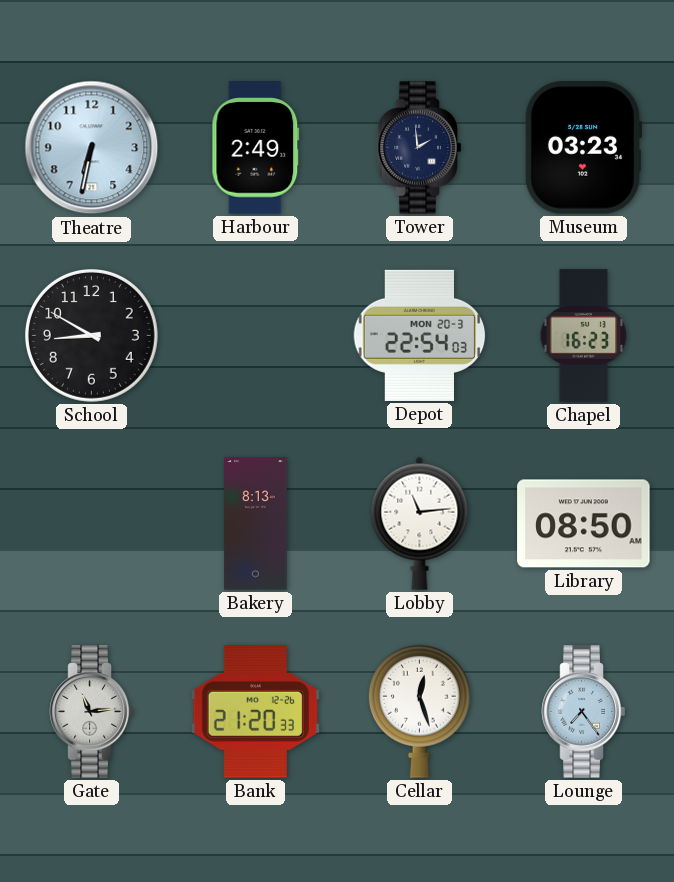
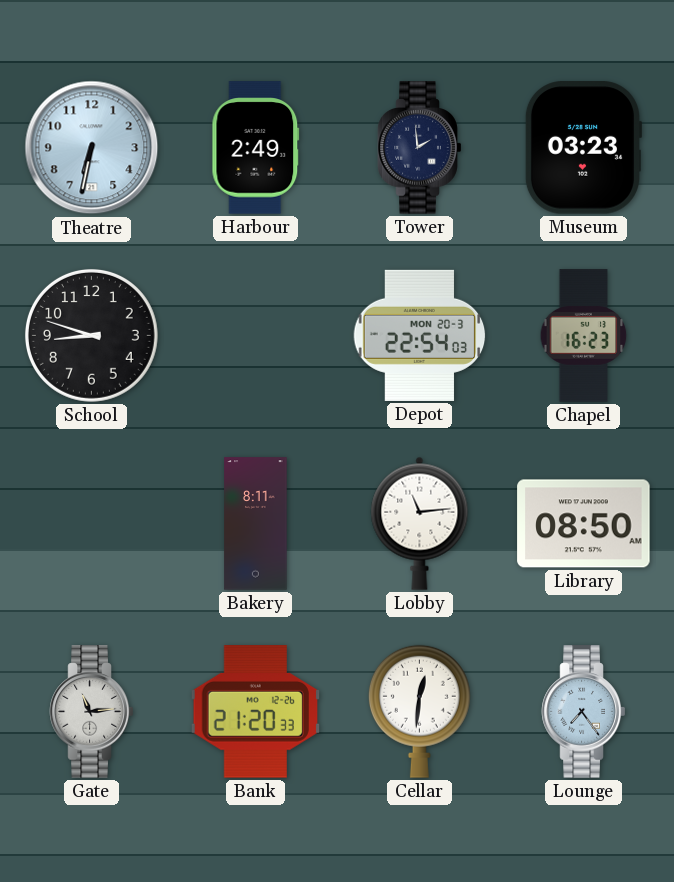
School: 8:50 -> 8:48
Bakery: 8:13 -> 8:11
Cellar: 12:27 -> 12:31
